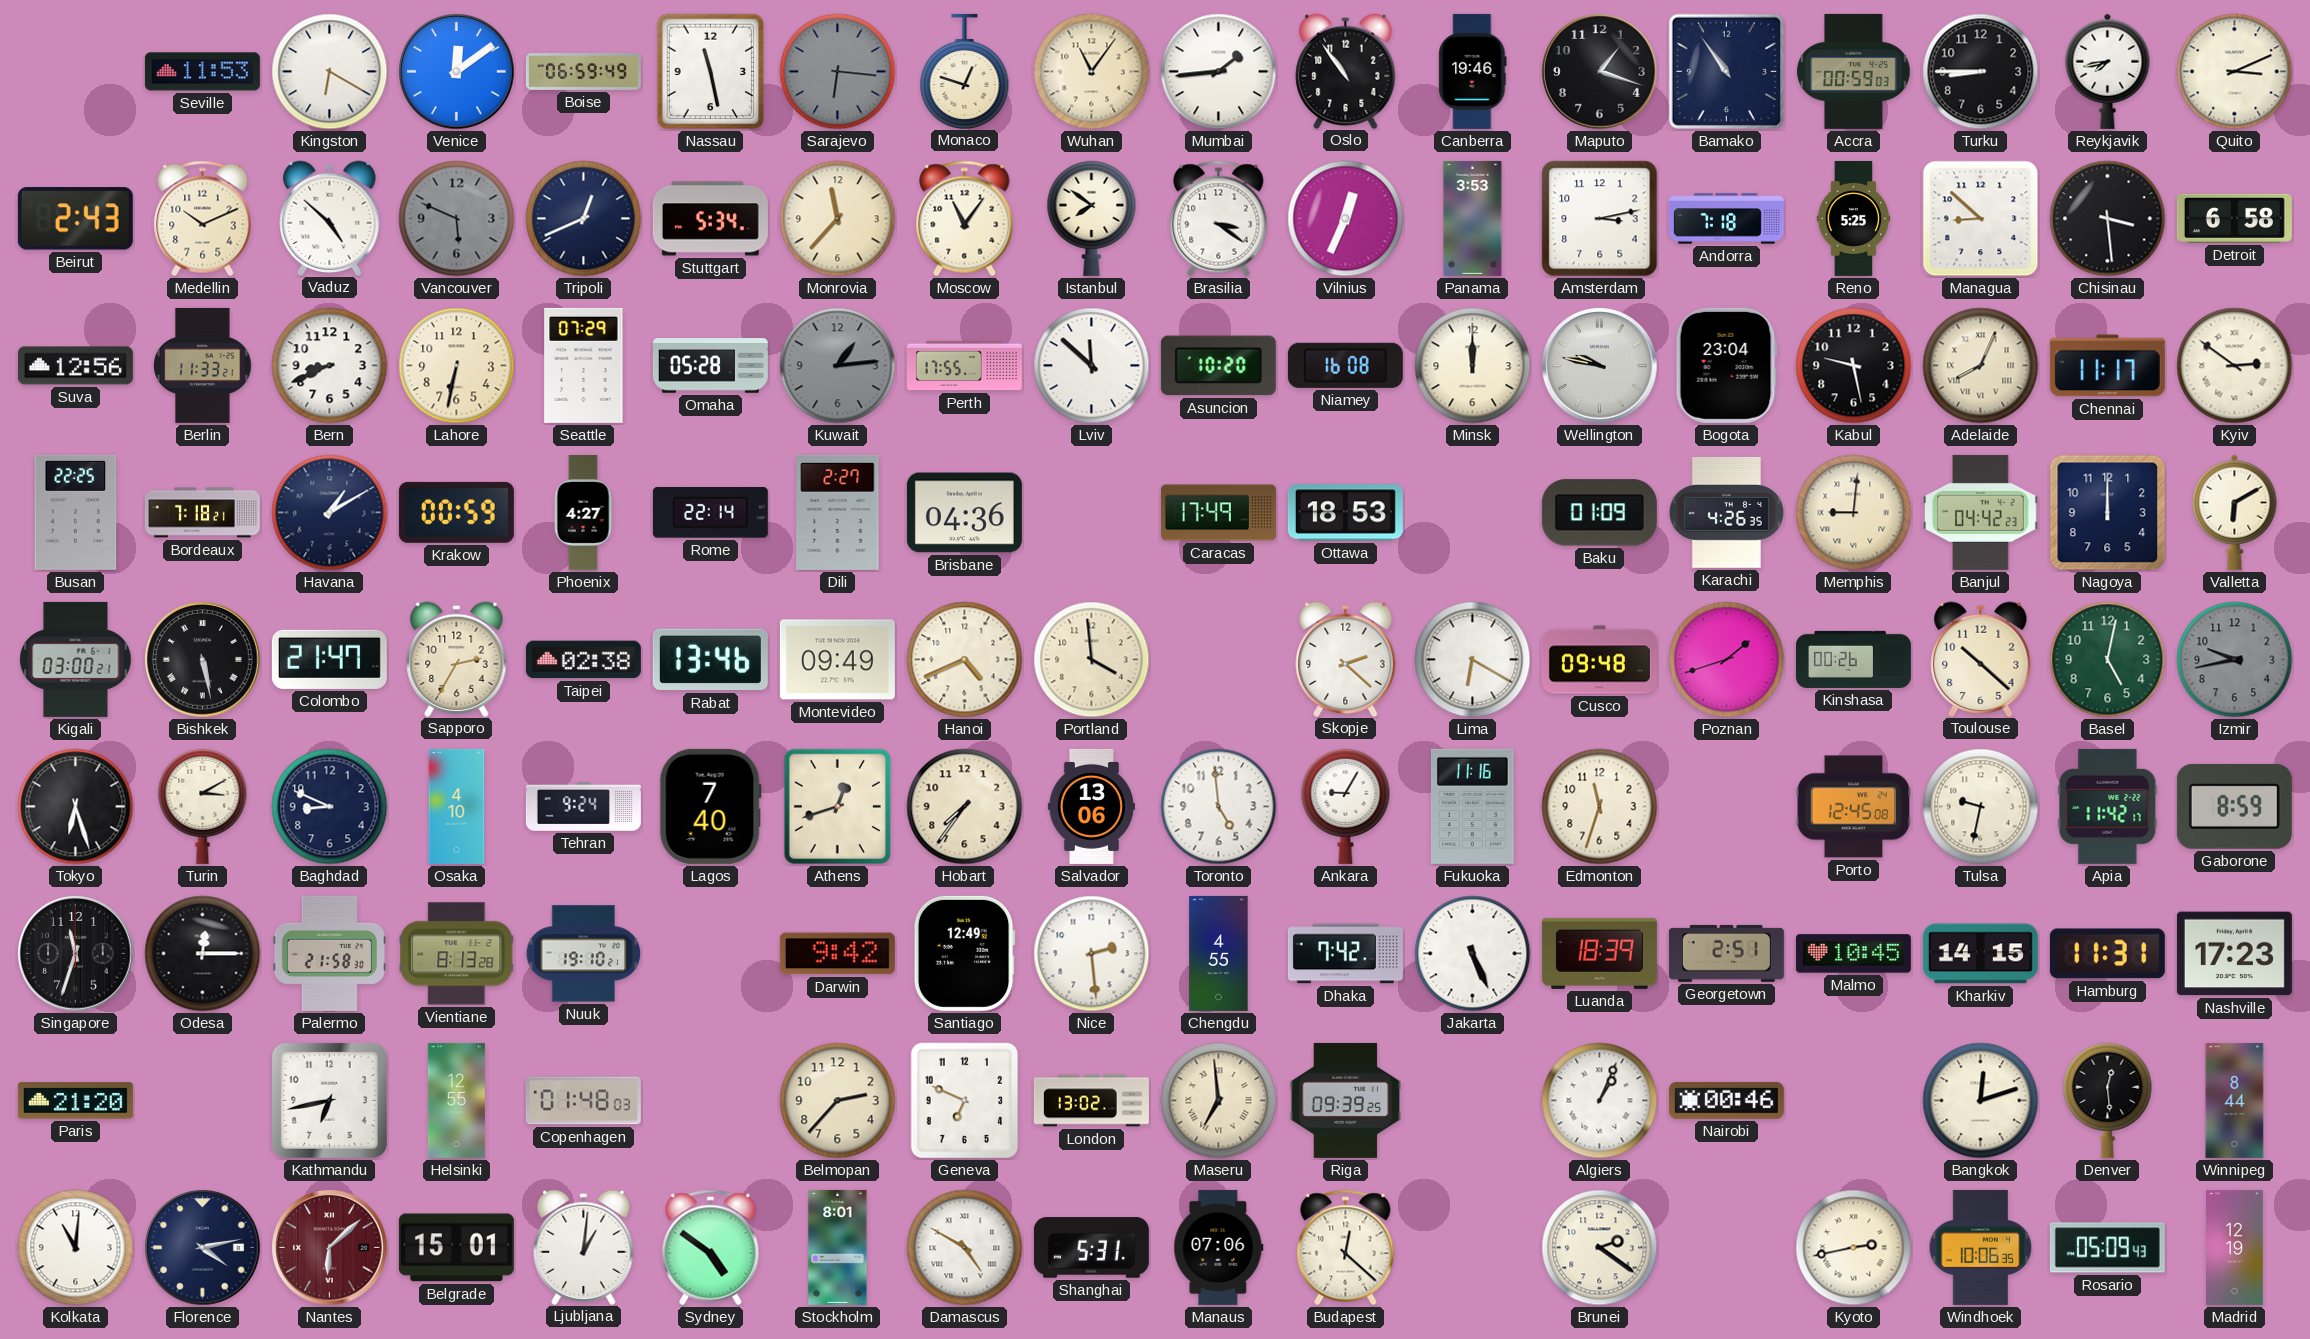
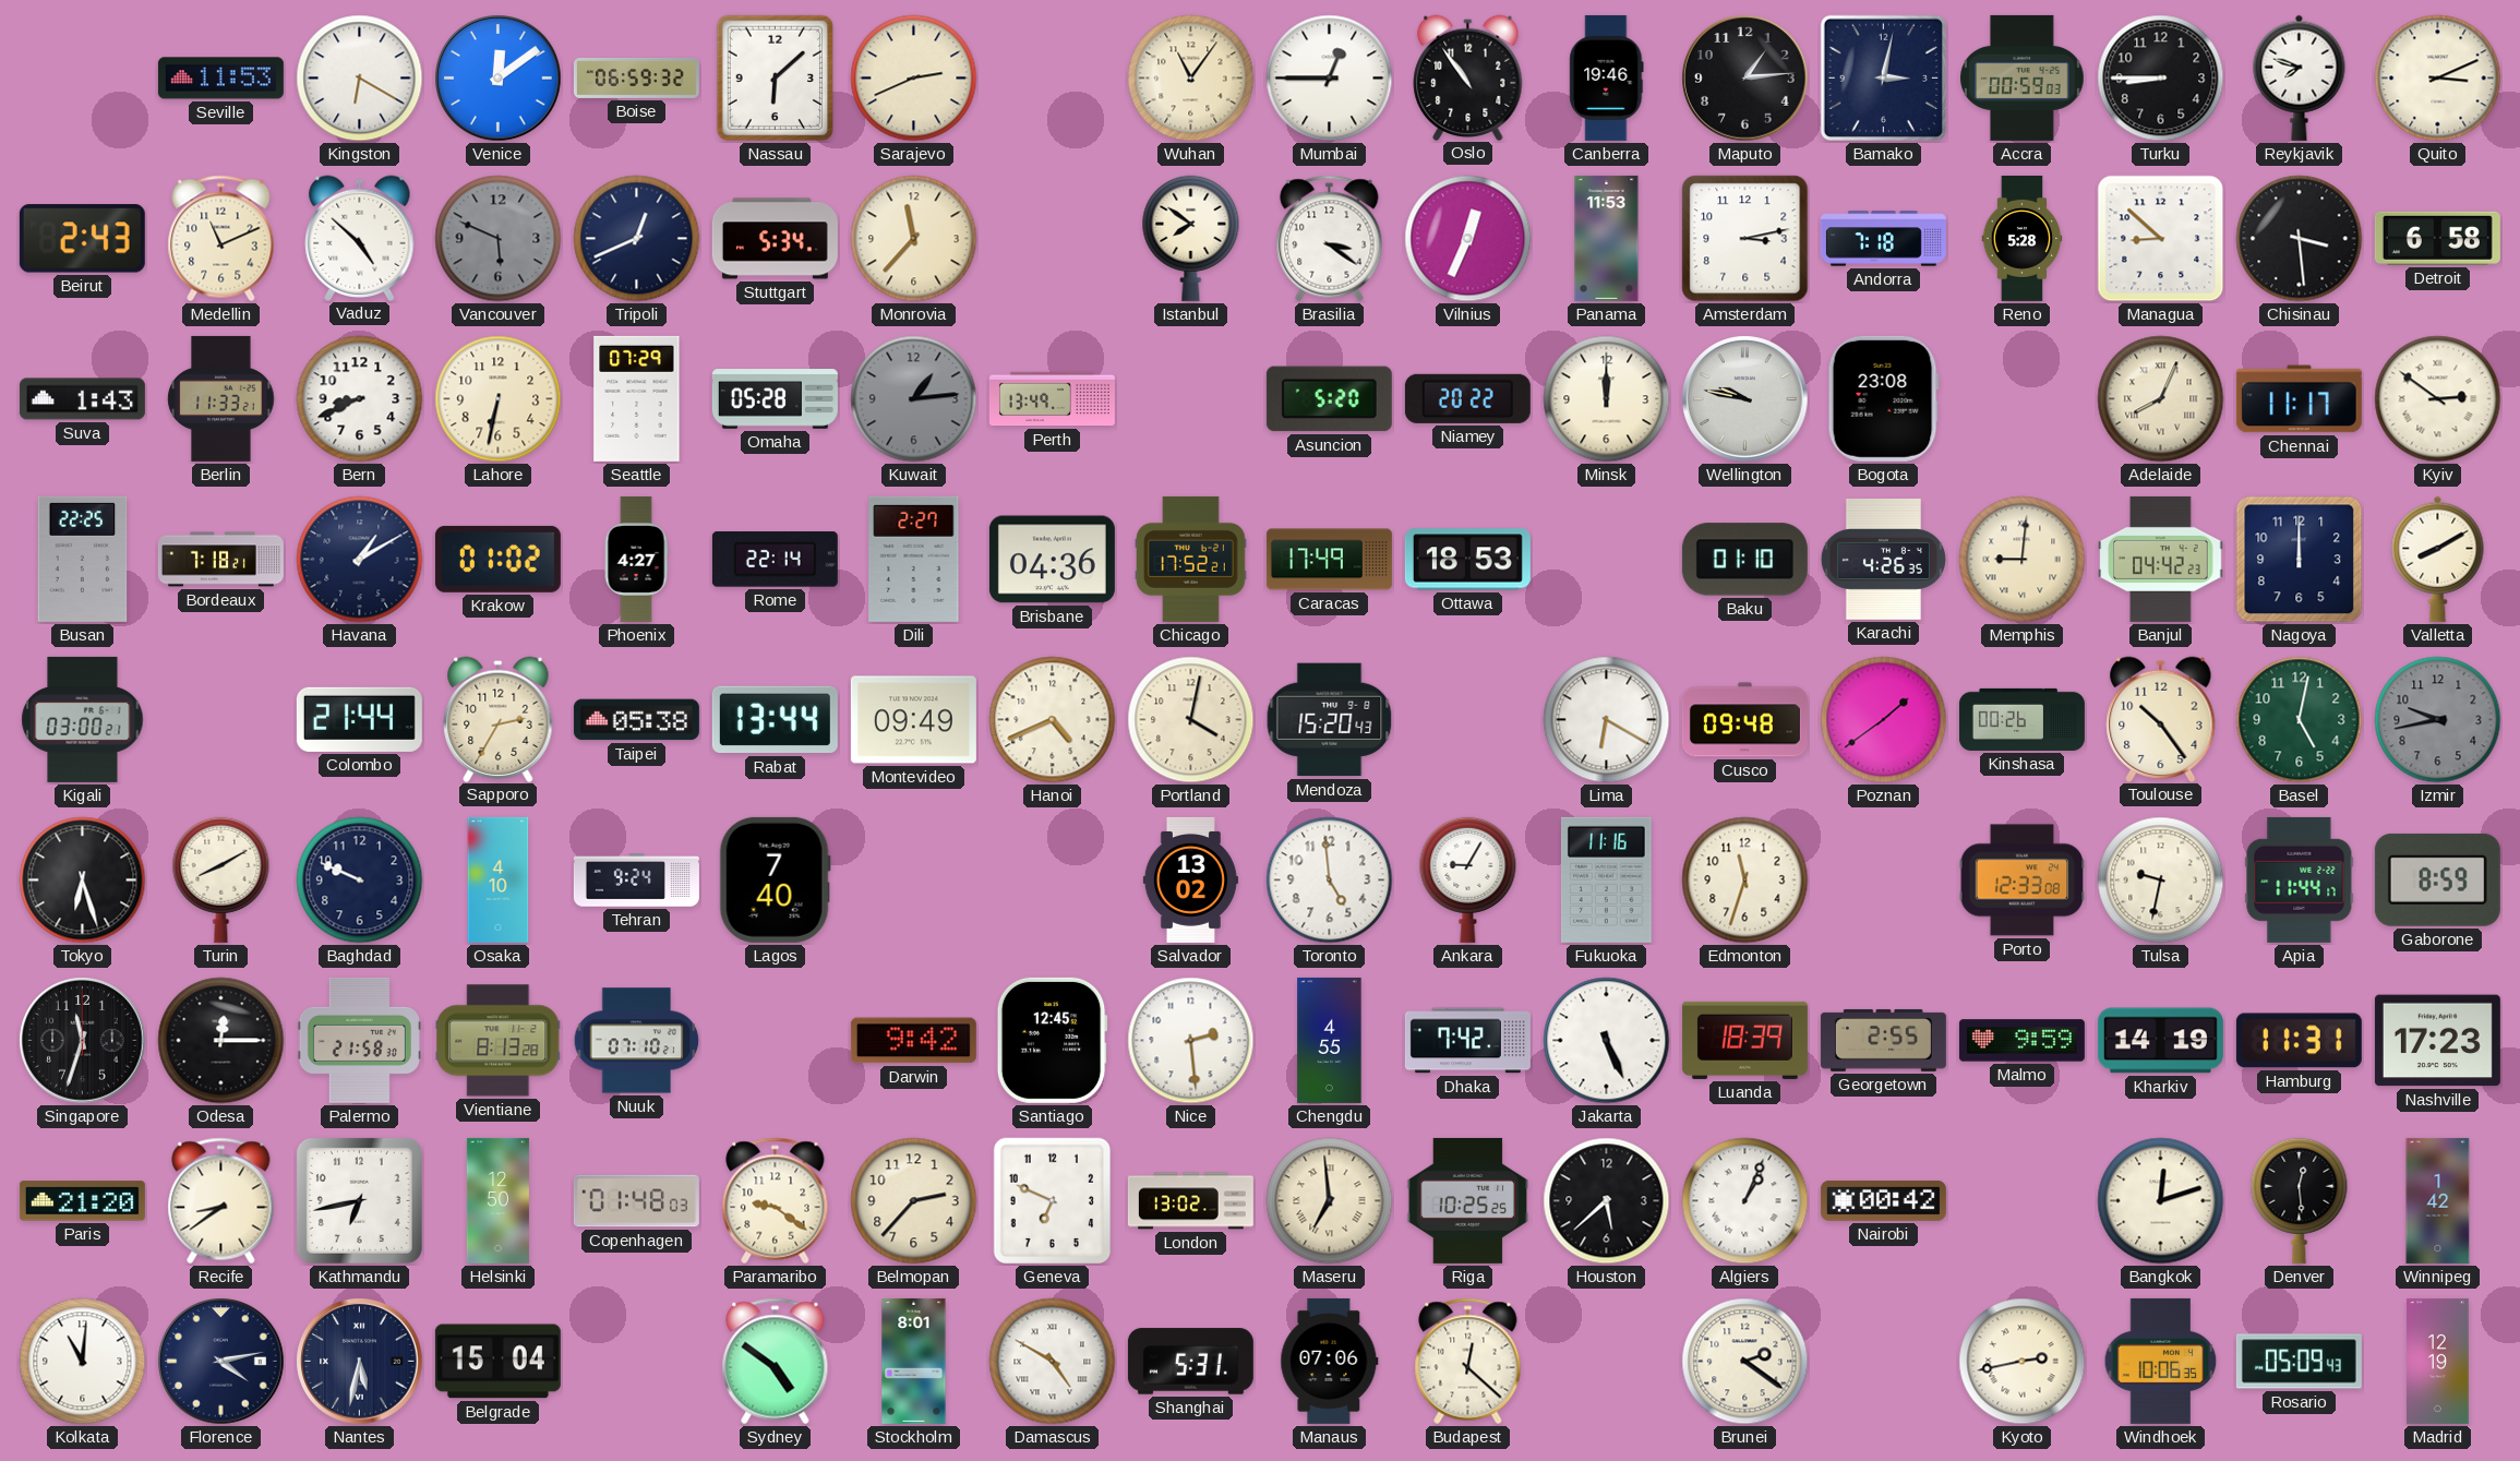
Boise: 06:59:49 -> 06:59:32
Nassau: 11:28 -> 6:08
Sarajevo: 6:16 -> 2:41
Sarajevo dial: grey -> cream
Monaco: 12:48 -> none
Mumbai: 1:44 -> 12:45
Maputo: 1:18 -> 1:14
Bamako: 10:54 -> 3:02
Reykjavik: 7:43 -> 7:48
Medellin: 10:11 -> 11:11
Moscow: 11:06 -> none
Panama: 3:53 -> 11:53
Reno: 5:25 -> 5:28
Suva: 12:56 -> 1:43
Perth: 17:55 -> 13:49
Lviv: 11:52 -> none
Asuncion: 10:20 -> 5:20
Niamey: 16:08 -> 20:22
Bogota: 23:04 -> 23:08
Kabul: 9:28 -> none
Krakow: 00:59 -> 01:02
Chicago: none -> 17:52
Baku: 01:09 -> 01:10
Valletta: 6:10 -> 8:10
Bishkek: 5:28 -> none
Colombo: 21:47 -> 21:44
Taipei: 02:38 -> 05:38
Rabat: 13:46 -> 13:44
Portland: 3:59 -> 4:02
Mendoza: none -> 15:20
Skopje: 2:22 -> none
Poznan: 1:42 -> 1:39
Toulouse: 10:22 -> 10:24
Turin: 3:10 -> 8:10
Baghdad: 8:49 -> 9:49
Athens: 12:42 -> none
Hobart: 7:36 -> none
Salvador: 13:06 -> 13:02
Porto: 12:45 -> 12:33
Apia: 11:42 -> 11:44
Nuuk: 19:10 -> 07:10
Santiago: 12:49 -> 12:45
Georgetown: 2:51 -> 2:55
Malmo: 10:45 -> 9:59
Kharkiv: 14:15 -> 14:19
Recife: none -> 8:39
Helsinki: 12:55 -> 12:50
Paramaribo: none -> 9:21
Riga: 09:39 -> 10:25
Houston: none -> 5:38
Nairobi: 00:46 -> 00:42
Winnipeg: 8:44 -> 1:42
Nantes: 6:08 -> 5:32
Nantes dial: burgundy -> navy
Belgrade: 15:01 -> 15:04
Ljubljana: 1:01 -> none
